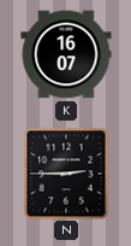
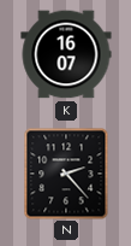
N: 2:45 -> 2:23
